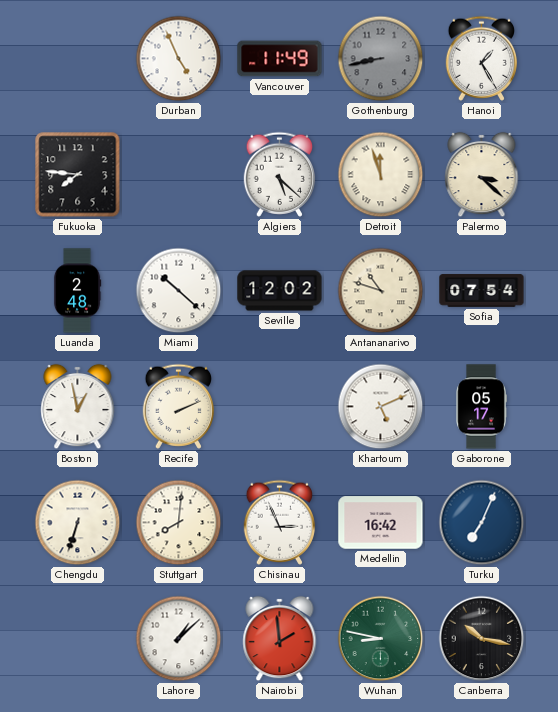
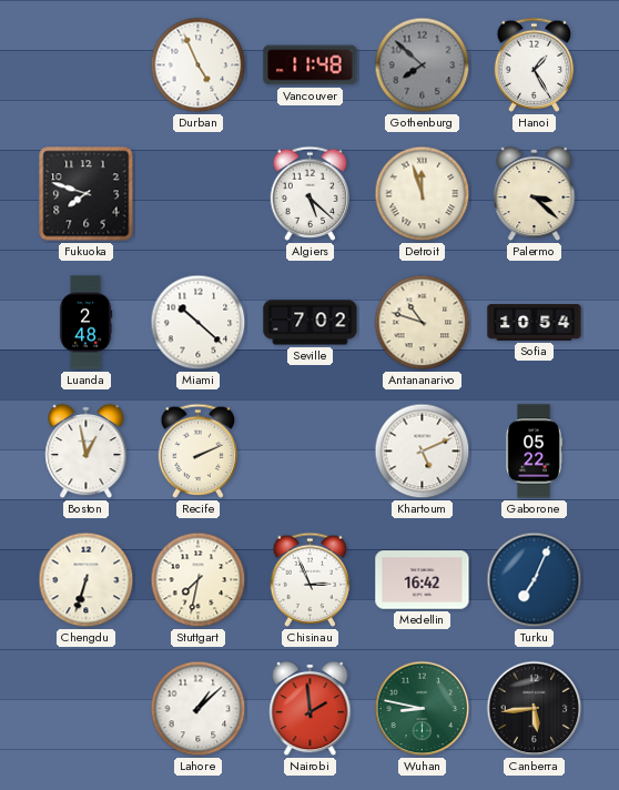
Vancouver: 11:49 -> 11:48
Gothenburg: 8:43 -> 7:52
Fukuoka: 7:46 -> 7:48
Seville: 12:02 -> 7:02
Sofia: 07:54 -> 10:54
Gaborone: 05:17 -> 05:22
Stuttgart: 8:01 -> 7:32
Canberra: 10:17 -> 5:44
